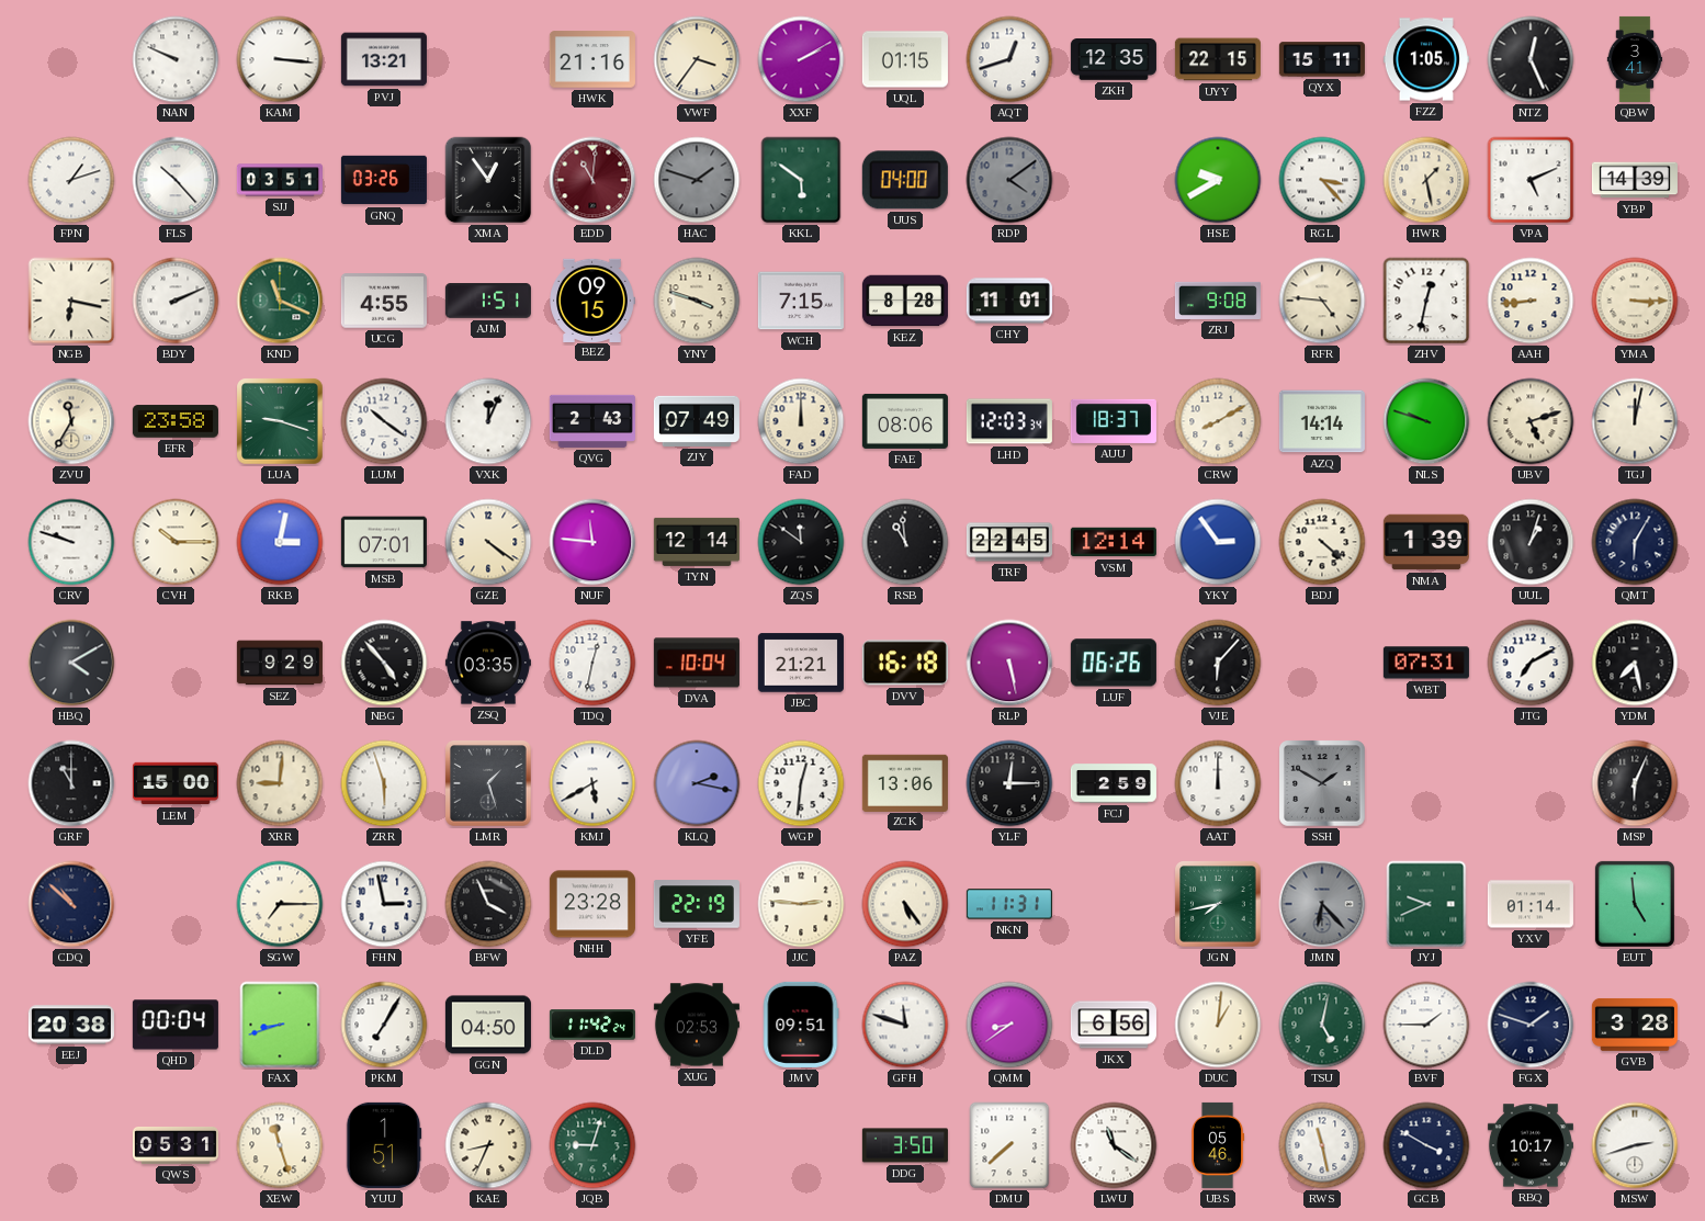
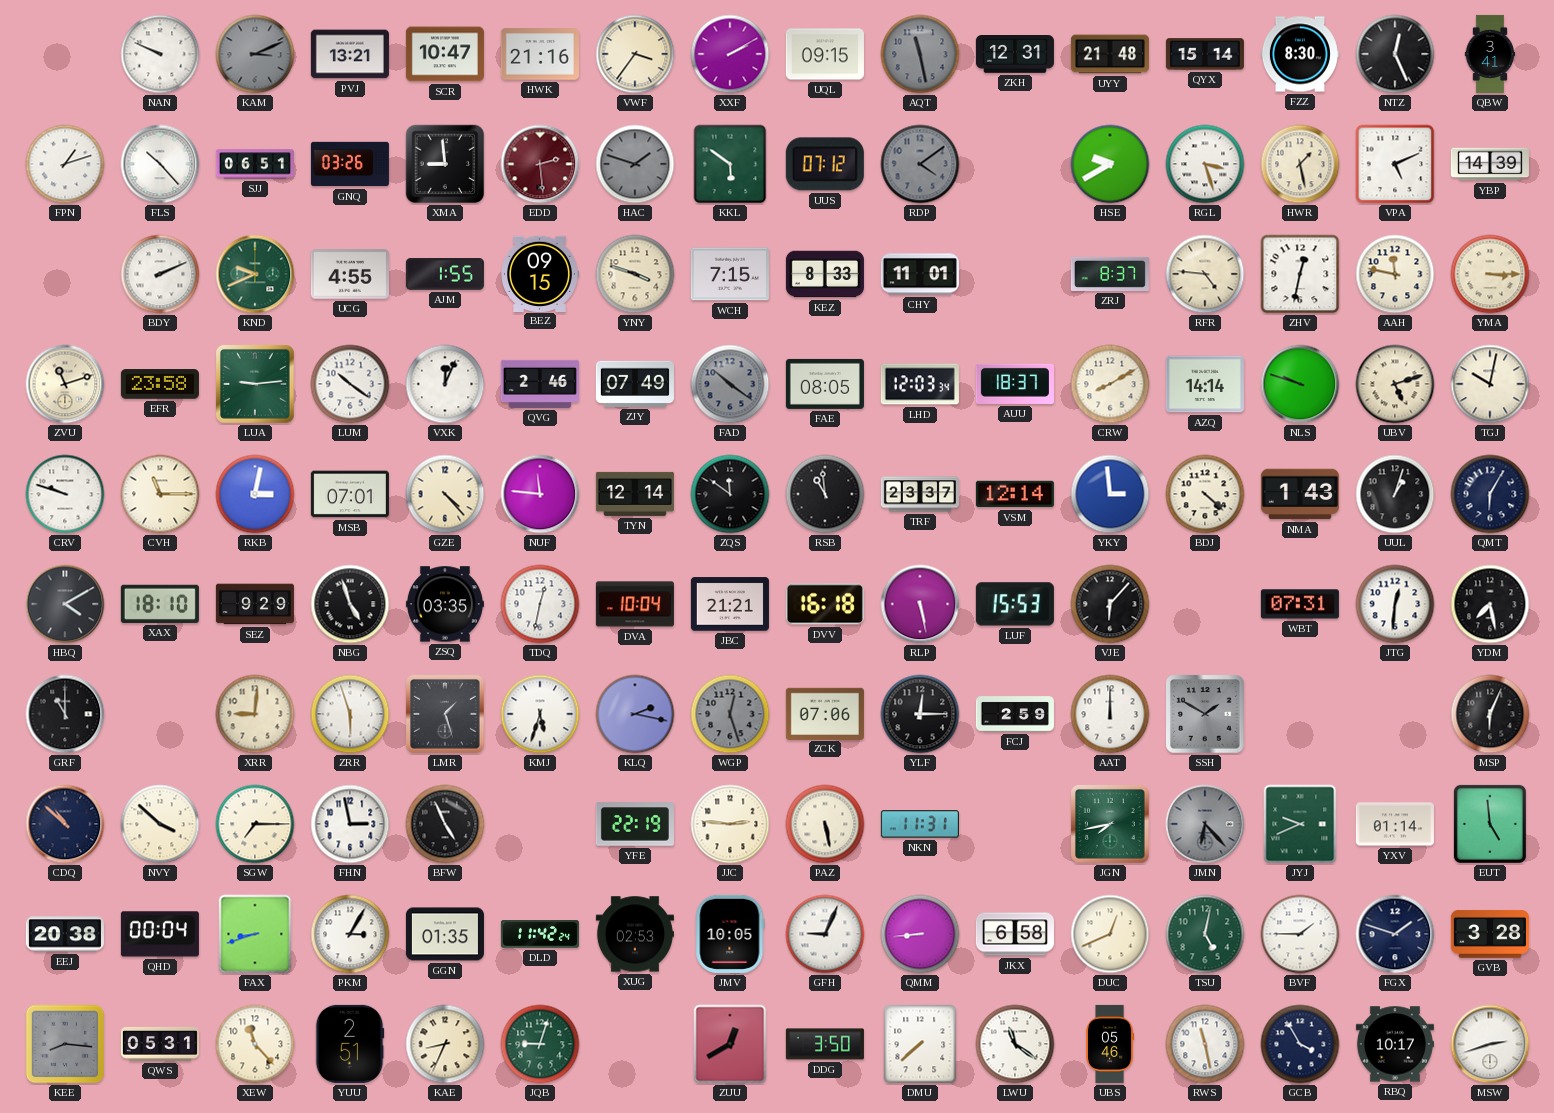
KAM: 3:16 -> 3:11
KAM dial: white -> grey
SCR: none -> 10:47
UQL: 01:15 -> 09:15
AQT: 12:42 -> 11:28
AQT dial: white -> grey
ZKH: 12:35 -> 12:31
UYY: 22:15 -> 21:48
QYX: 15:11 -> 15:14
FZZ: 1:05 -> 8:30
SJJ: 03:51 -> 06:51
XMA: 12:54 -> 8:59
EDD: 11:01 -> 2:29
UUS: 04:00 -> 07:12
RGL: 3:23 -> 3:27
NGB: 6:17 -> none
KND: 11:19 -> 9:41
AJM: 1:51 -> 1:55
KEZ: 8:28 -> 8:33
ZRJ: 9:08 -> 8:37
AAH: 8:44 -> 11:47
ZVU: 11:35 -> 11:12
LUA: 9:18 -> 9:14
QVG: 2:43 -> 2:46
FAD: 12:00 -> 10:21
FAD dial: cream -> grey
FAE: 08:06 -> 08:05
TGJ: 12:02 -> 10:02
CVH: 10:15 -> 11:15
GZE: 4:21 -> 4:23
TRF: 22:45 -> 23:37
YKY: 2:54 -> 2:59
NMA: 1:39 -> 1:43
XAX: none -> 18:10
NBG: 4:53 -> 4:57
LUF: 06:26 -> 15:53
JTG: 7:10 -> 12:31
LEM: 15:00 -> none
KMJ: 5:40 -> 5:33
WGP: 12:31 -> 12:27
WGP dial: white -> grey
ZCK: 13:06 -> 07:06
NVY: none -> 3:52
BFW: 3:56 -> 4:56
NHH: 23:28 -> none
PAZ: 5:24 -> 5:28
PKM: 7:05 -> 3:05
GGN: 04:50 -> 01:35
JMV: 09:51 -> 10:05
GFH: 11:48 -> 9:04
QMM: 8:39 -> 8:44
JKX: 6:56 -> 6:58
DUC: 1:01 -> 12:41
KEE: none -> 8:16
XEW: 11:27 -> 11:23
YUU: 1:51 -> 2:51
ZUU: none -> 12:40
GCB: 3:50 -> 3:55
